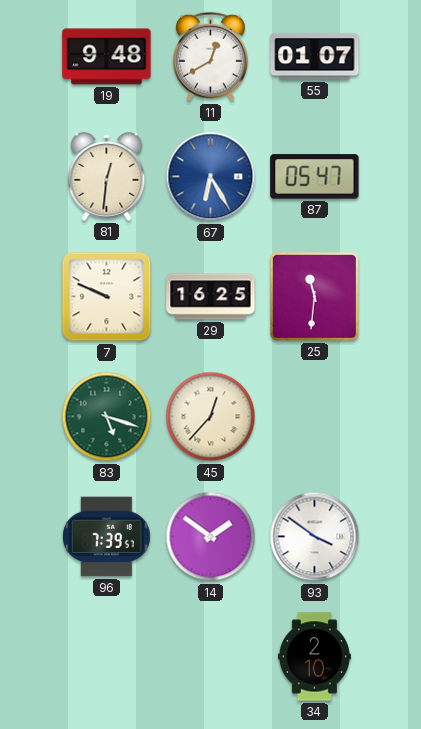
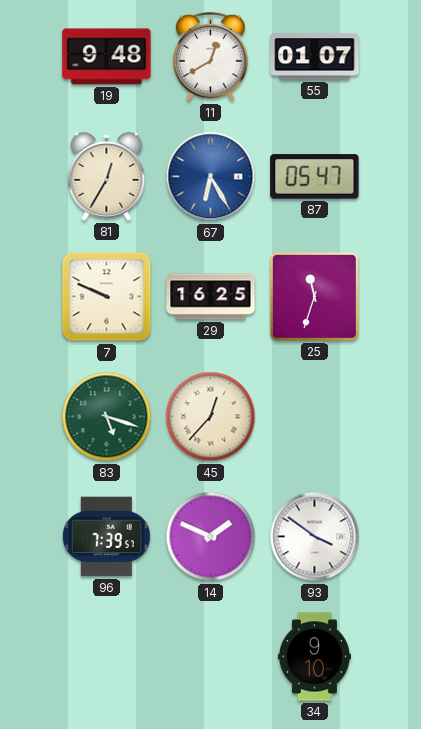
81: 12:31 -> 12:35
25: 11:31 -> 11:33
14: 1:51 -> 1:49
34: 2:10 -> 9:10
